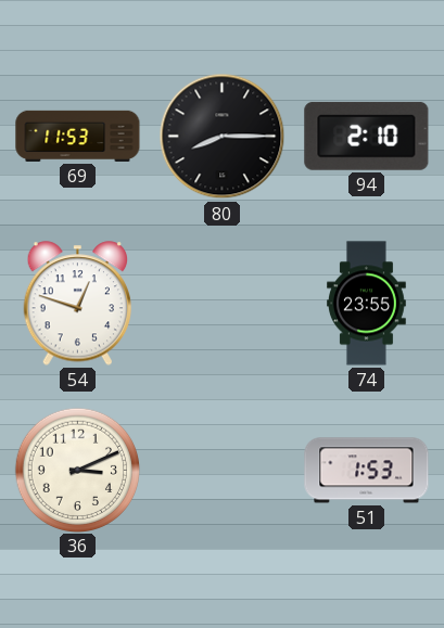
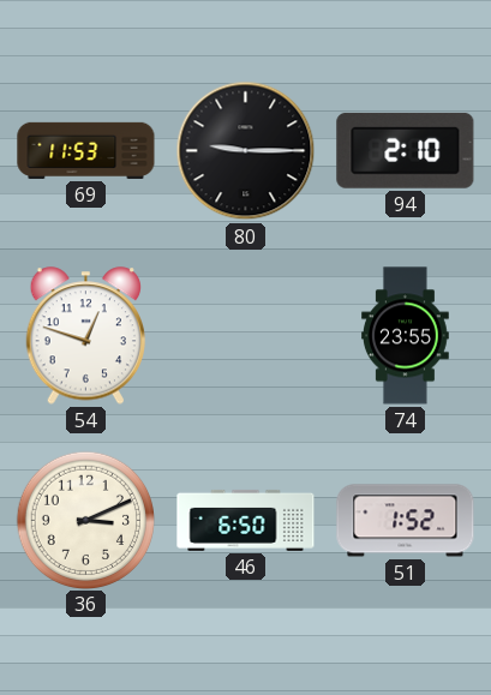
80: 8:15 -> 9:15
46: none -> 6:50
51: 1:53 -> 1:52
